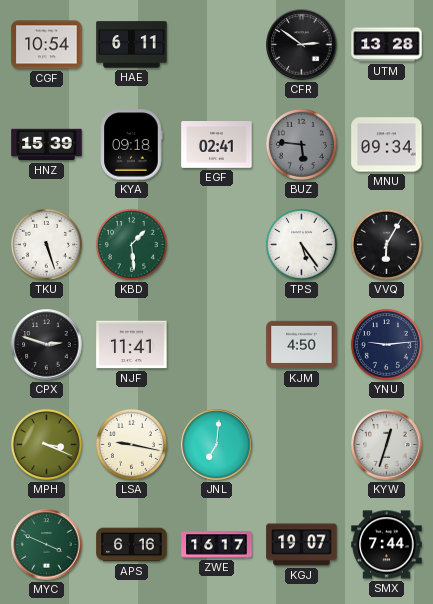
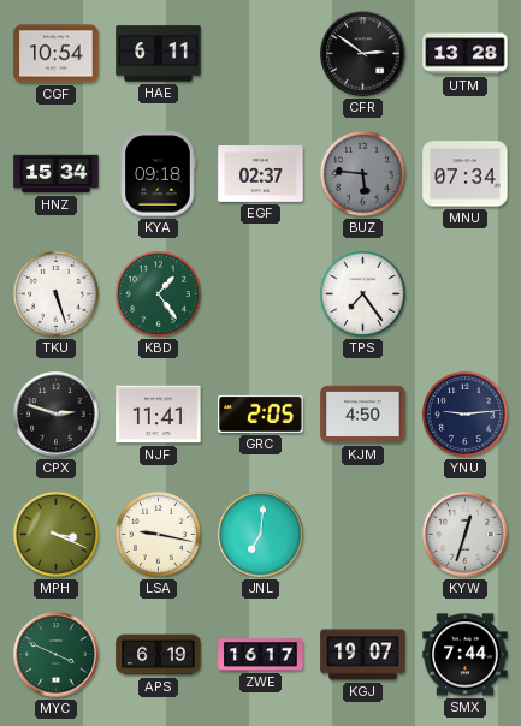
HNZ: 15:39 -> 15:34
EGF: 02:41 -> 02:37
MNU: 09:34 -> 07:34
KBD: 1:29 -> 1:24
TPS: 5:24 -> 7:24
VVQ: 6:05 -> none
GRC: none -> 2:05
APS: 6:16 -> 6:19
